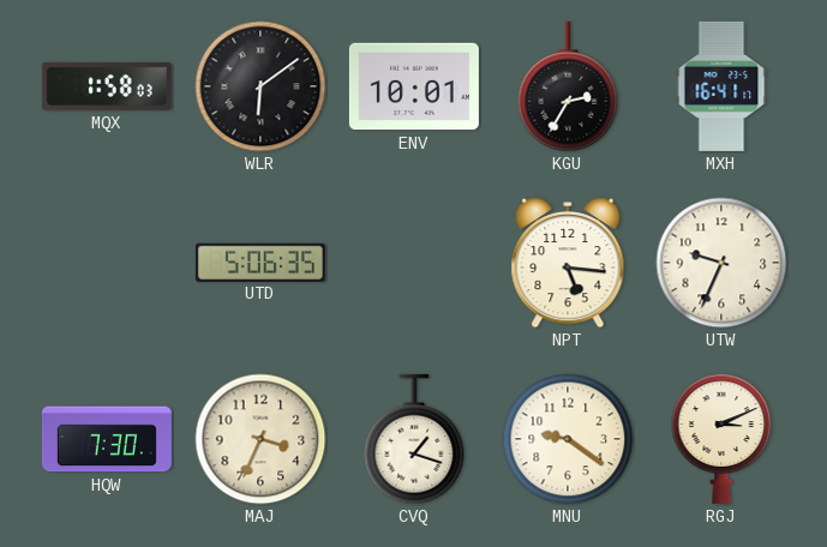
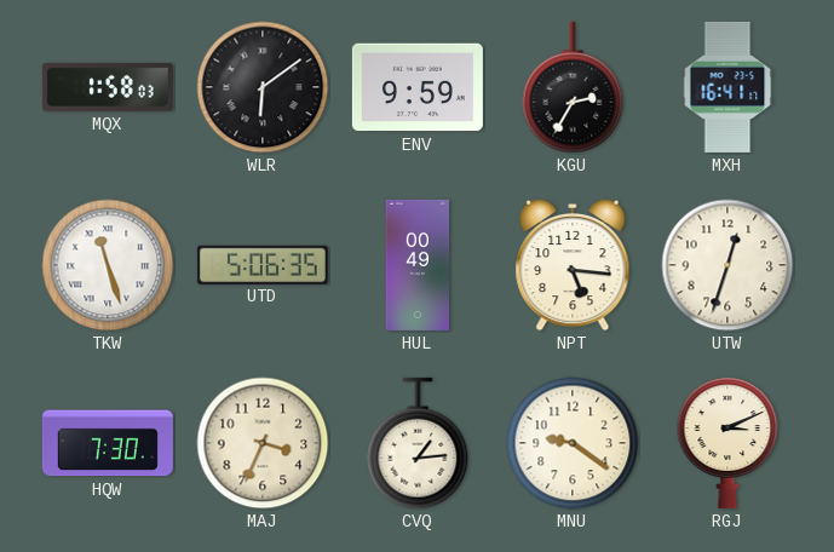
ENV: 10:01 -> 9:59
TKW: none -> 11:27
HUL: none -> 00:49
UTW: 9:34 -> 12:33
CVQ: 1:18 -> 1:14
